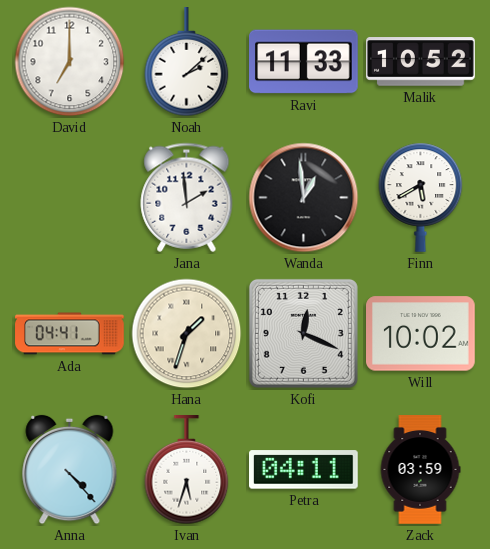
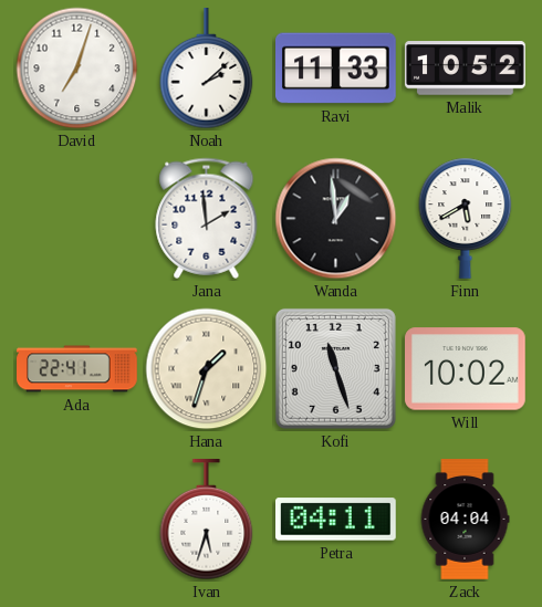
David: 7:00 -> 7:03
Ada: 04:41 -> 22:41
Kofi: 12:19 -> 11:27
Anna: 4:23 -> none
Zack: 03:59 -> 04:04
